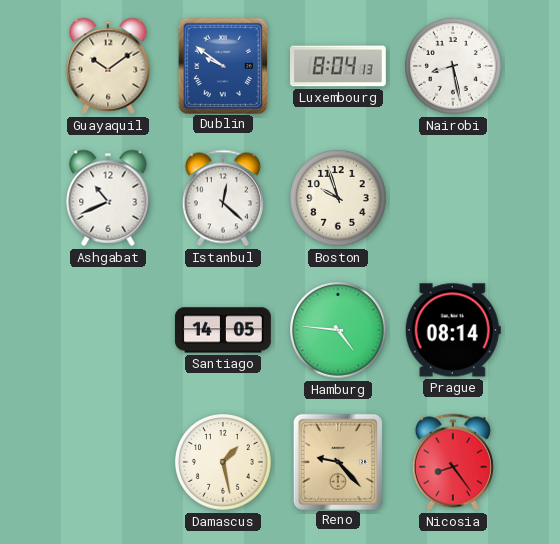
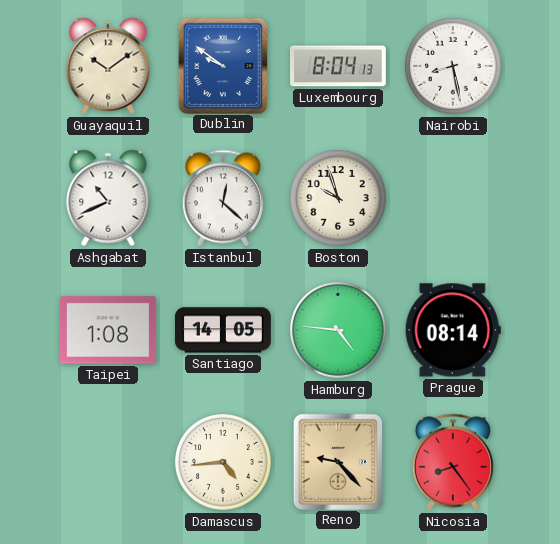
Taipei: none -> 1:08
Damascus: 1:28 -> 4:44
